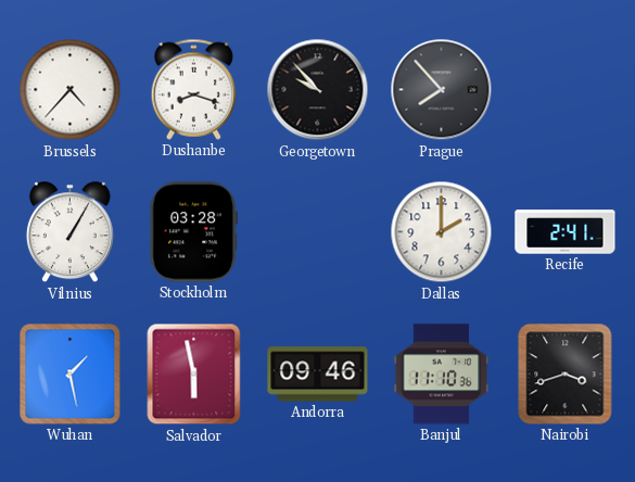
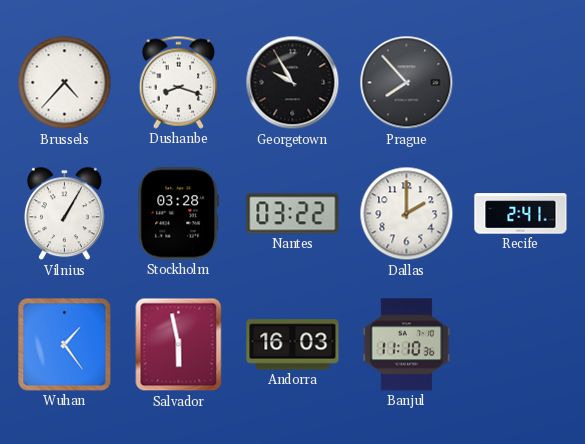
Georgetown: 9:53 -> 9:55
Nantes: none -> 03:22
Wuhan: 1:28 -> 1:24
Andorra: 09:46 -> 16:03
Nairobi: 3:42 -> none
